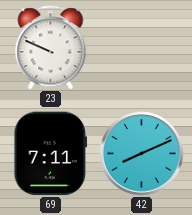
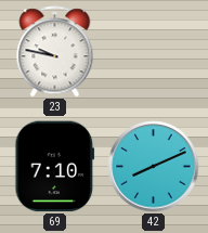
23: 9:49 -> 9:47
69: 7:11 -> 7:10
